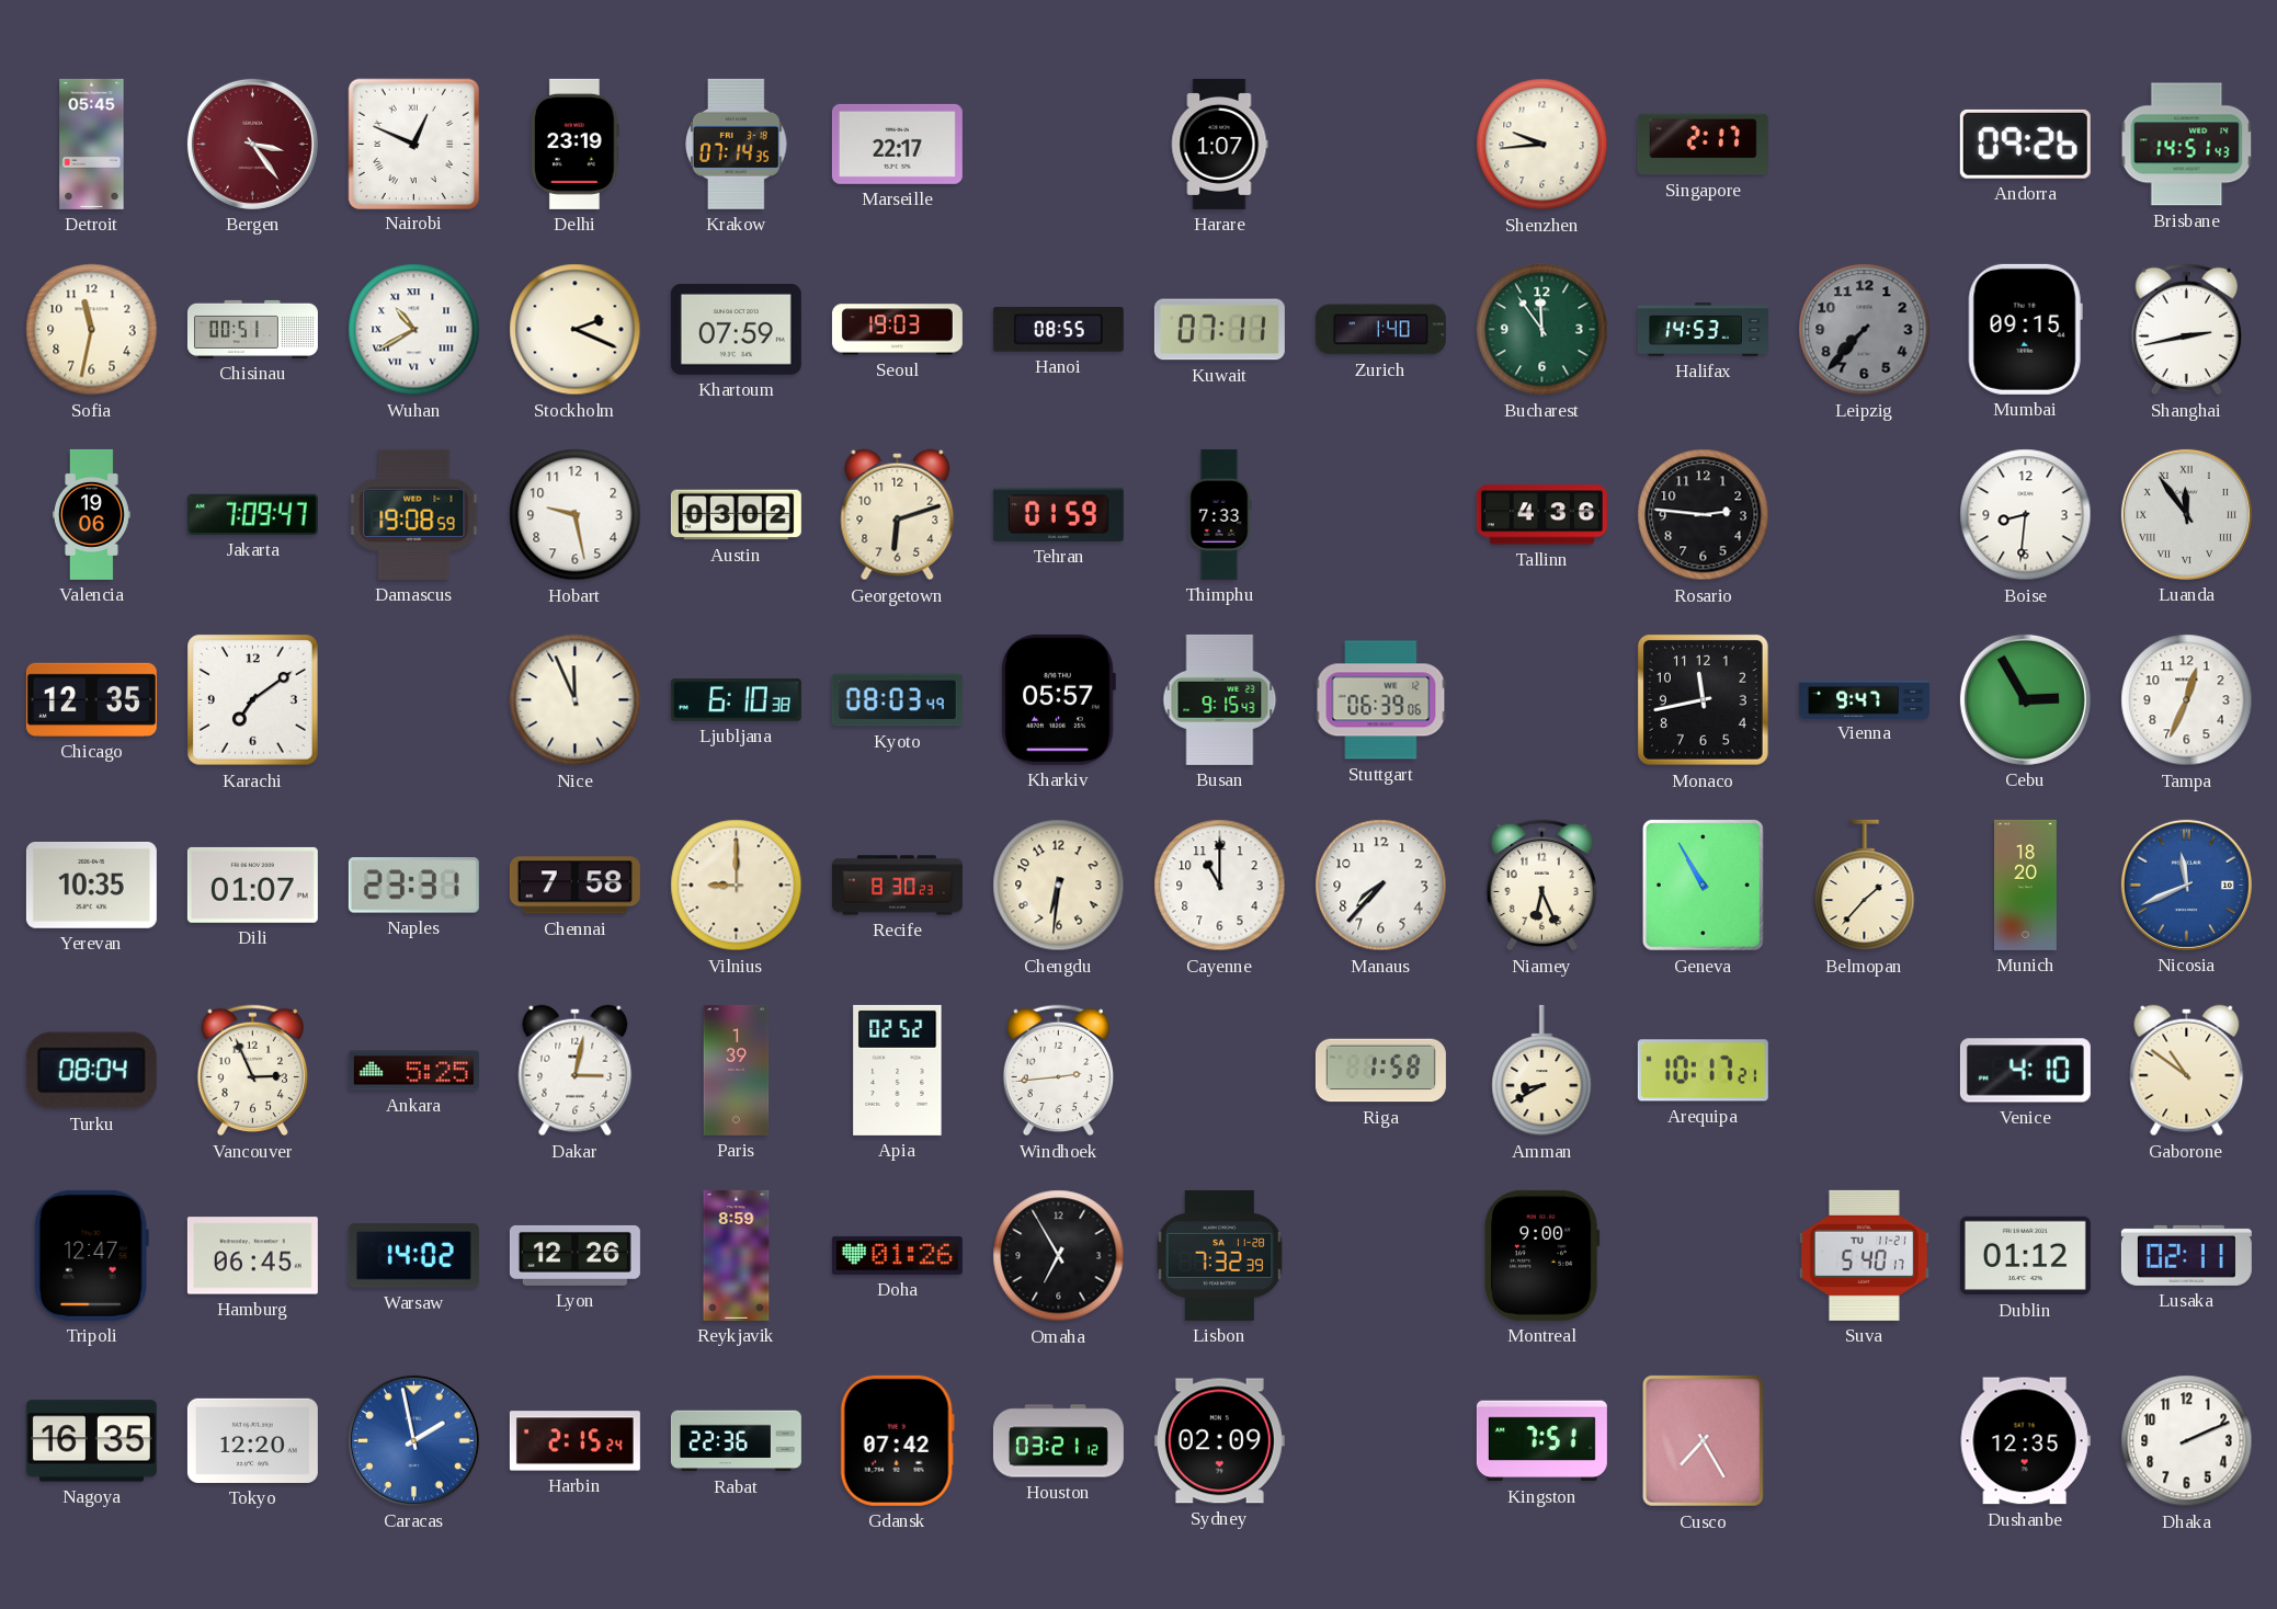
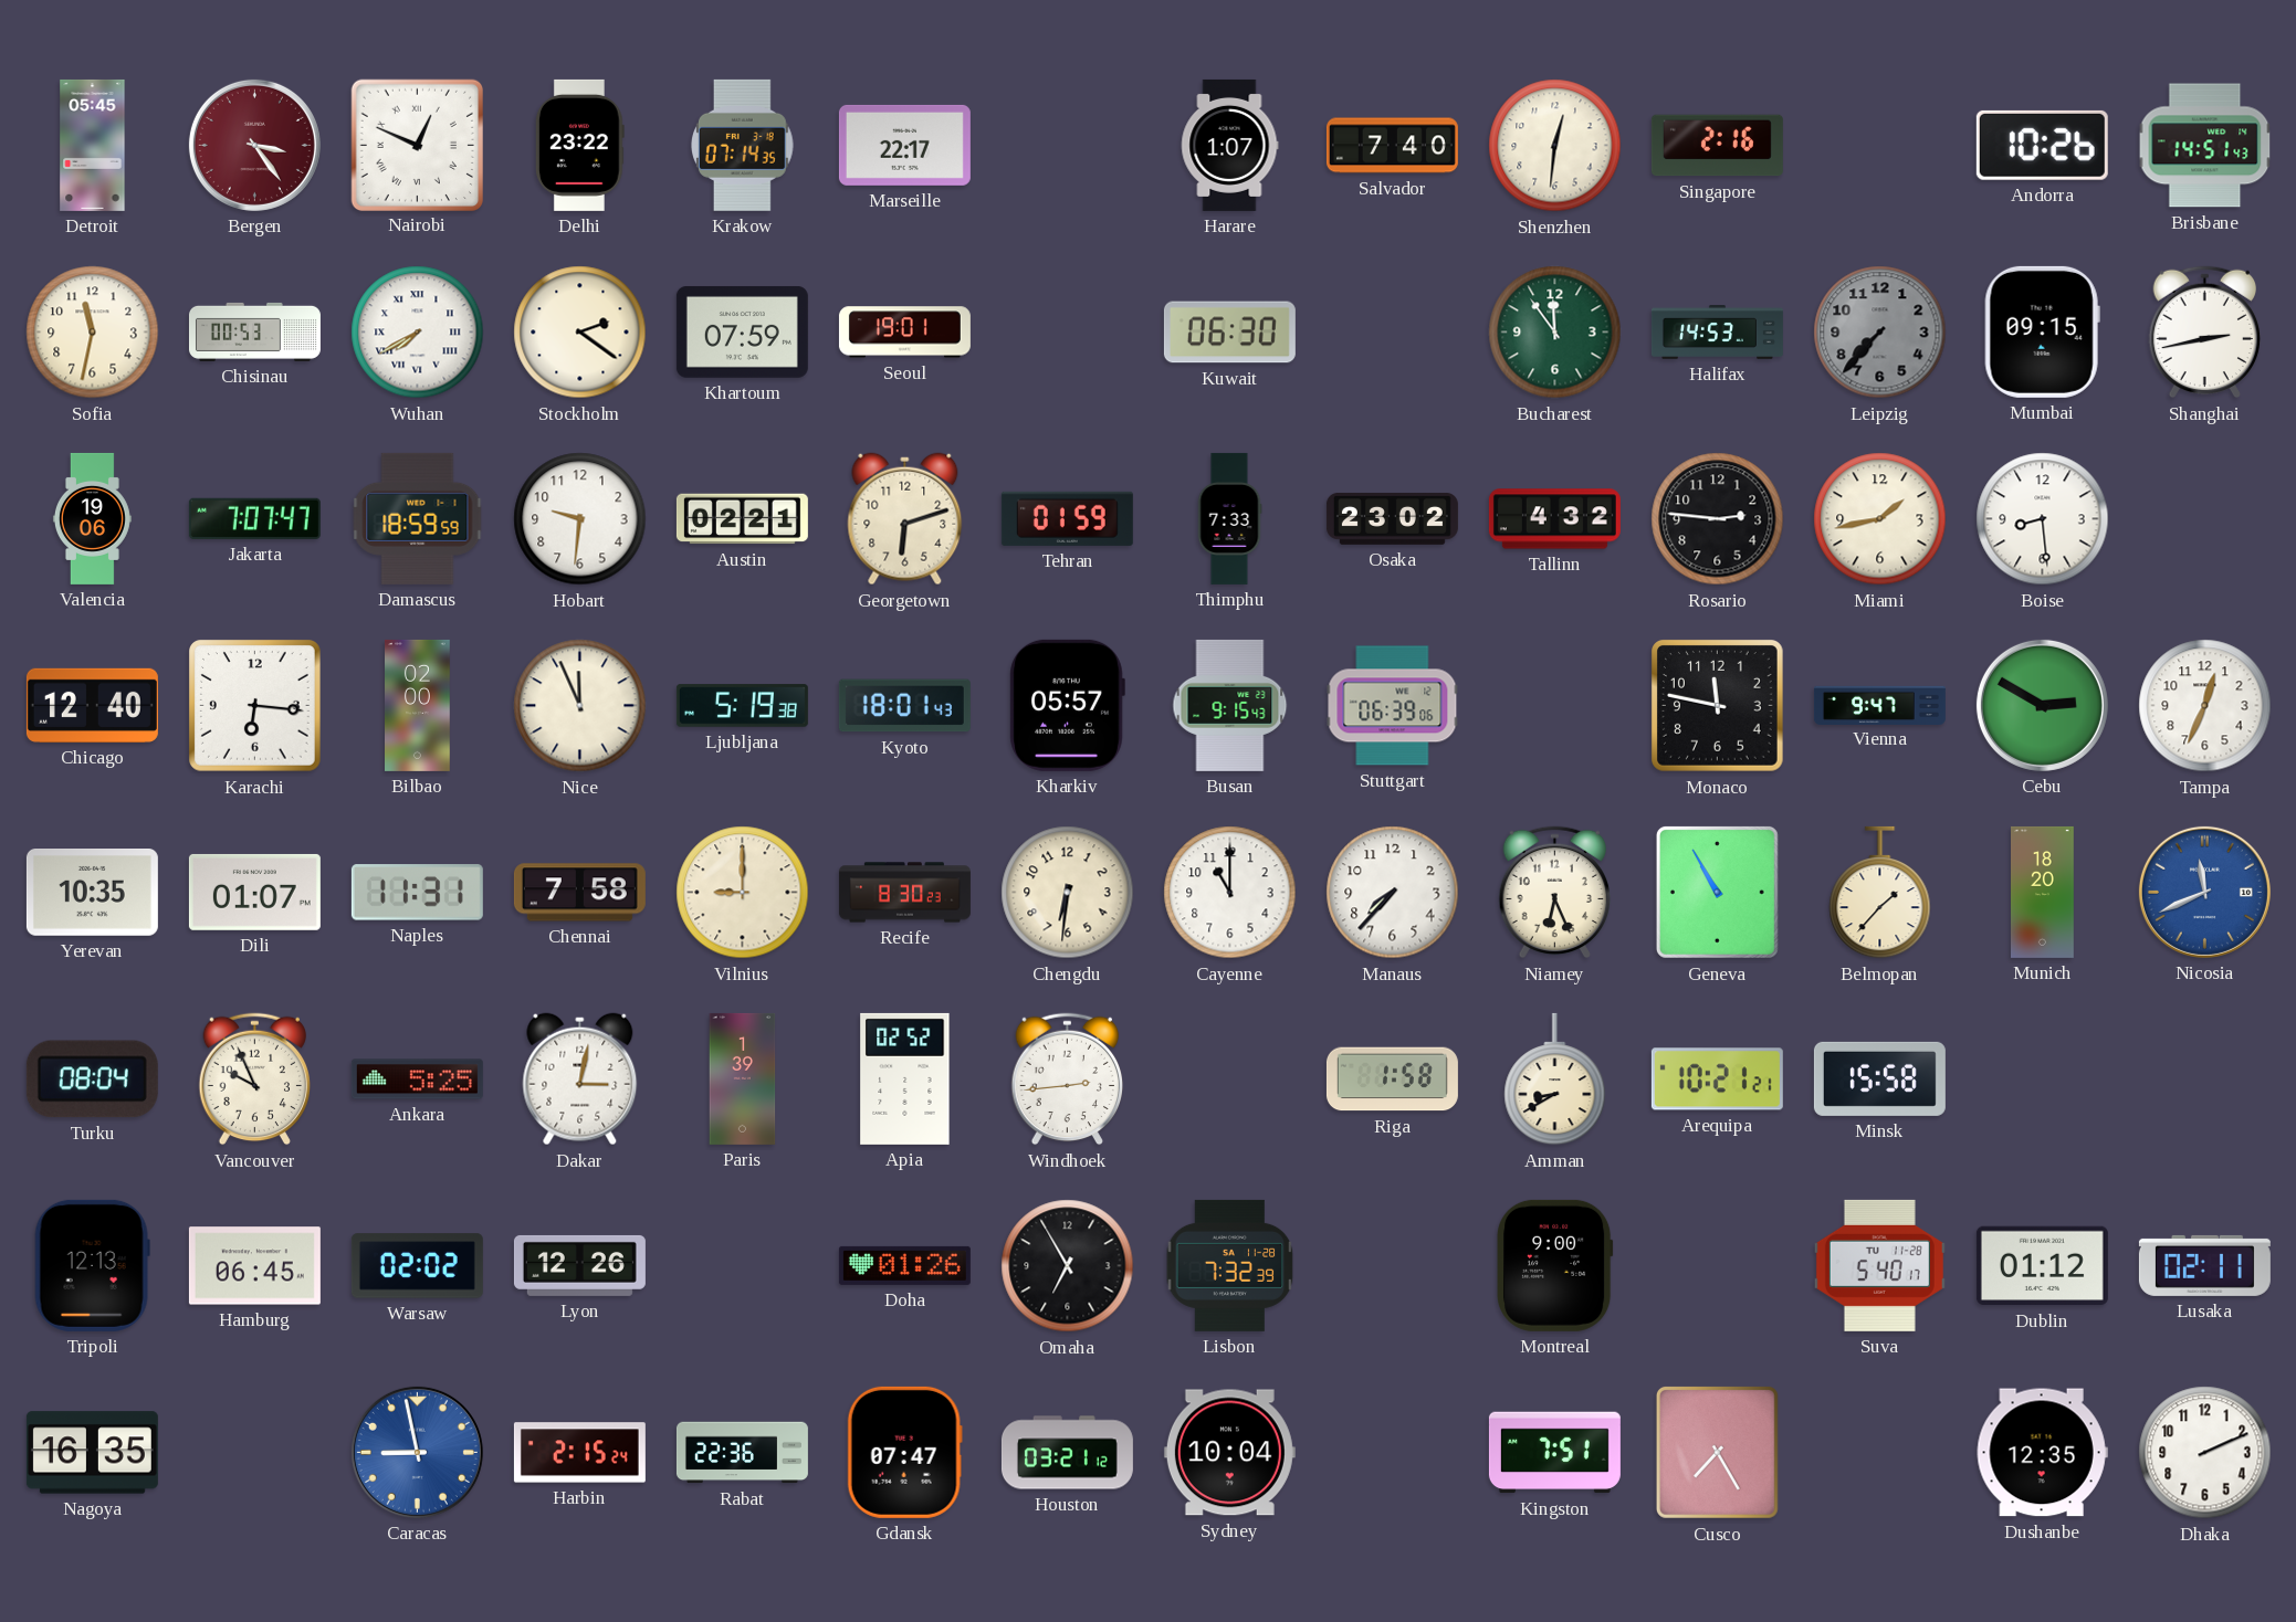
Delhi: 23:19 -> 23:22
Salvador: none -> 7:40
Shenzhen: 9:44 -> 12:31
Singapore: 2:17 -> 2:16
Andorra: 09:26 -> 10:26
Chisinau: 00:51 -> 00:53
Wuhan: 10:40 -> 7:40
Stockholm: 2:19 -> 2:21
Seoul: 19:03 -> 19:01
Hanoi: 08:55 -> none
Kuwait: 07:11 -> 06:30
Zurich: 1:40 -> none
Jakarta: 7:09 -> 7:07
Damascus: 19:08 -> 18:59
Hobart: 9:28 -> 9:31
Austin: 03:02 -> 02:21
Osaka: none -> 23:02
Tallinn: 4:36 -> 4:32
Miami: none -> 1:43
Boise: 8:31 -> 8:29
Luanda: 11:54 -> none
Chicago: 12:35 -> 12:40
Karachi: 7:09 -> 6:16
Bilbao: none -> 02:00
Ljubljana: 6:10 -> 5:19
Kyoto: 08:03 -> 18:01
Monaco: 11:43 -> 11:47
Cebu: 2:55 -> 2:50
Naples: 23:31 -> 11:31
Vancouver: 2:56 -> 9:56
Arequipa: 10:17 -> 10:21
Minsk: none -> 15:58
Venice: 4:10 -> none
Gaborone: 10:51 -> none
Tripoli: 12:47 -> 12:13
Warsaw: 14:02 -> 02:02
Reykjavik: 8:59 -> none
Suva date: TU 11-21 -> TU 11-28
Tokyo: 12:20 -> none
Caracas: 1:58 -> 8:58
Gdansk: 07:42 -> 07:47
Sydney: 02:09 -> 10:04
